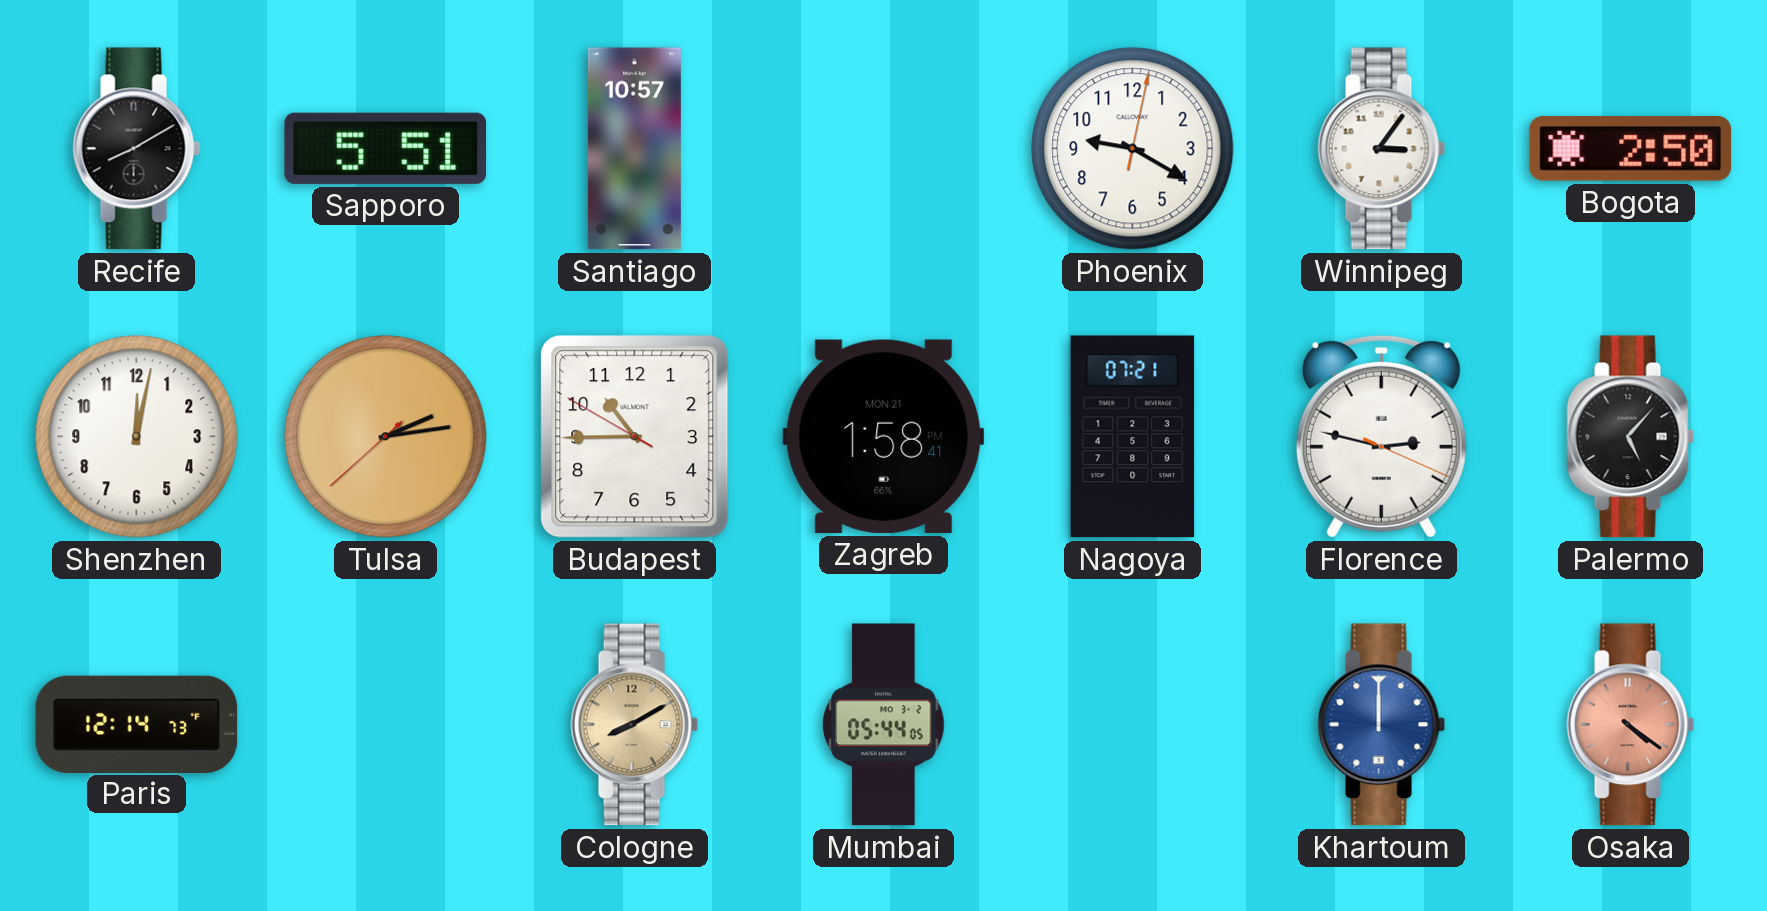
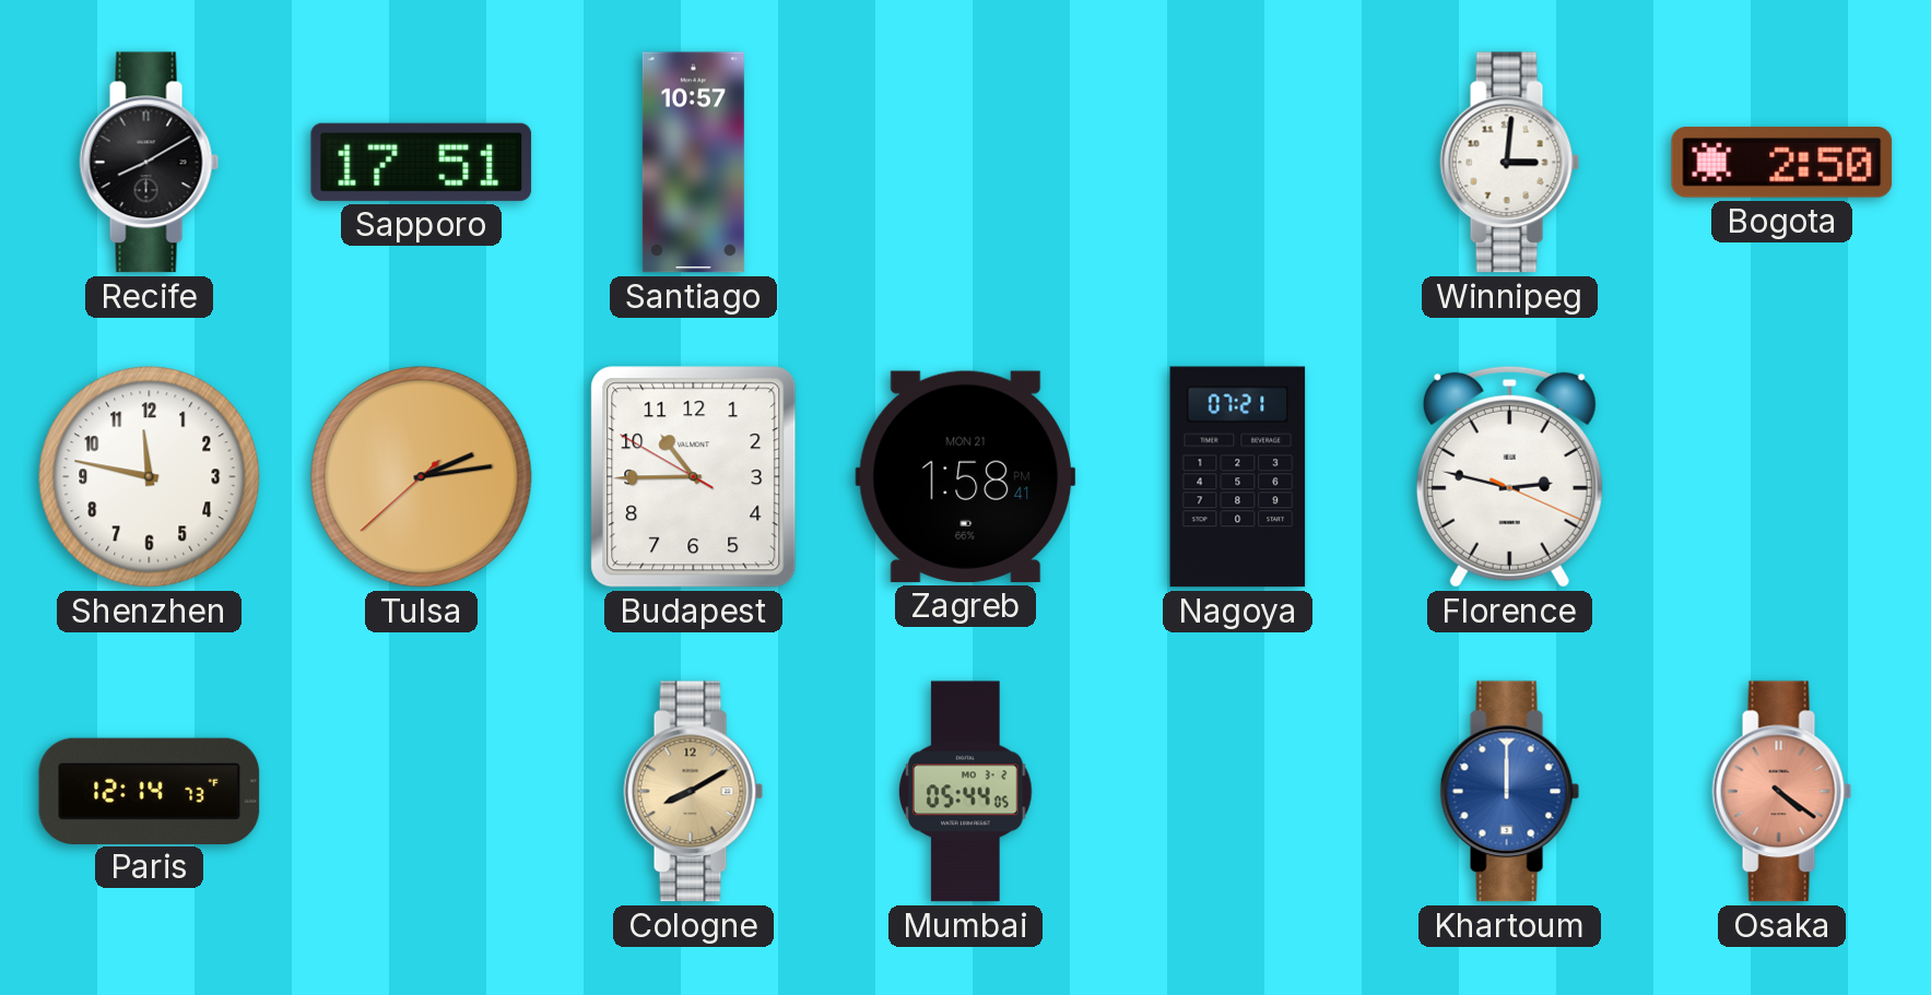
Sapporo: 5:51 -> 17:51
Phoenix: 9:20 -> none
Winnipeg: 3:06 -> 3:01
Shenzhen: 12:02 -> 11:47
Palermo: 5:07 -> none
